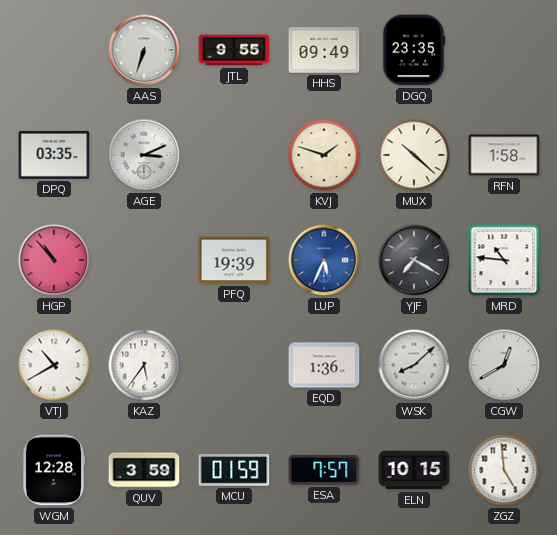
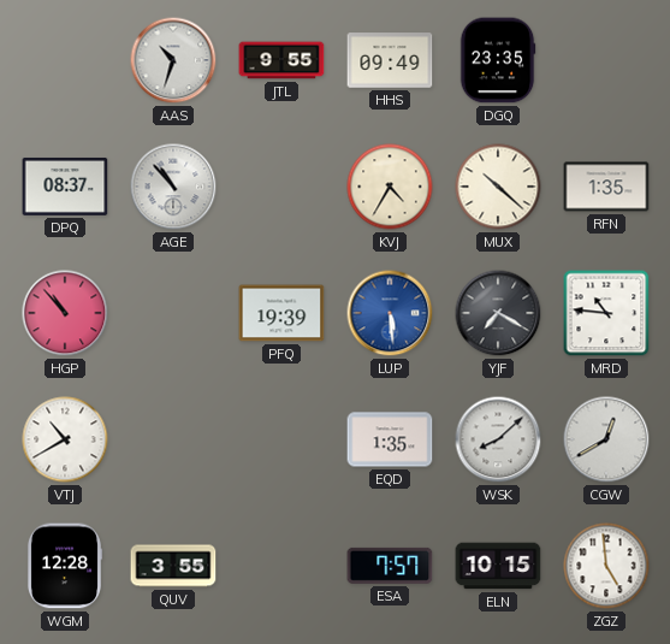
AAS: 6:33 -> 10:33
DPQ: 03:35 -> 08:37
AGE: 3:11 -> 10:53
KVJ: 1:48 -> 4:35
RFN: 1:58 -> 1:35
LUP: 5:34 -> 5:29
KAZ: 5:36 -> none
EQD: 1:36 -> 1:35
QUV: 3:59 -> 3:55
MCU: 01:59 -> none
